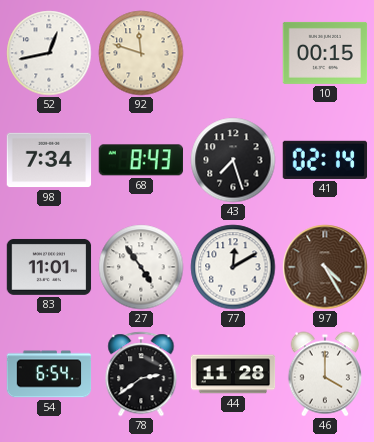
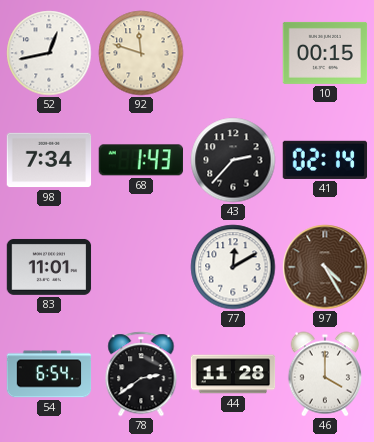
68: 8:43 -> 1:43
43: 7:27 -> 2:37
27: 4:54 -> none
